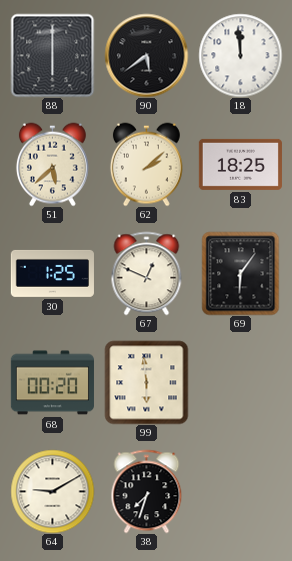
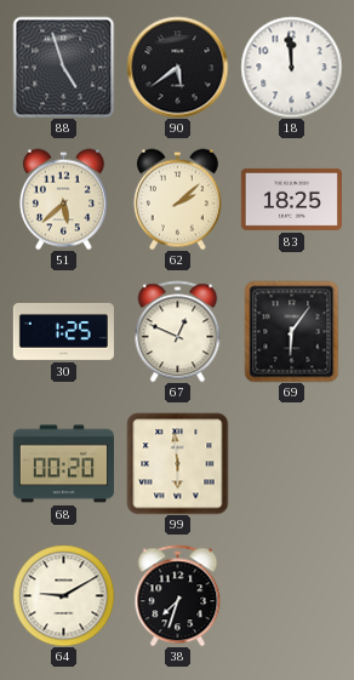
88: 6:00 -> 4:57
